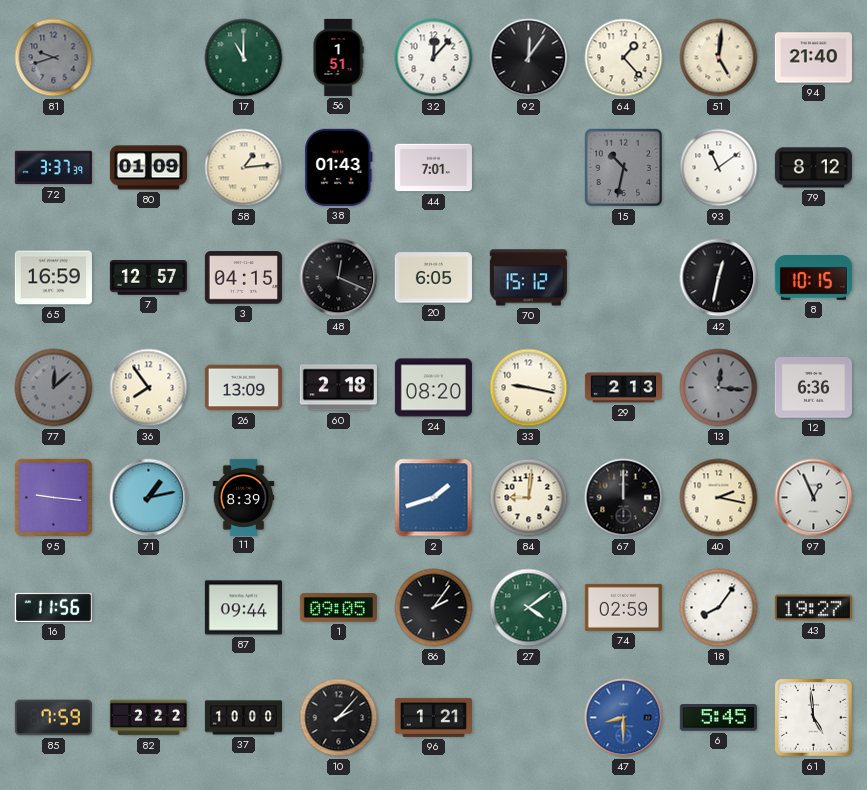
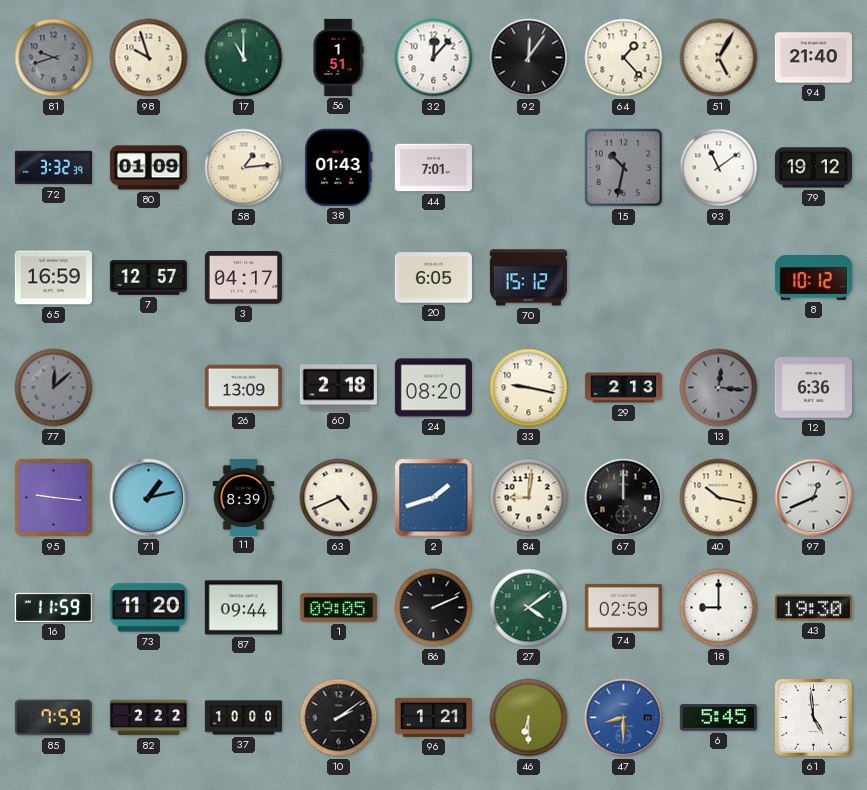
98: none -> 9:57
51: 5:01 -> 5:05
72: 3:37 -> 3:32
79: 8:12 -> 19:12
3: 04:15 -> 04:17
48: 12:19 -> none
42: 12:32 -> none
8: 10:15 -> 10:12
36: 7:54 -> none
63: none -> 4:41
40: 2:17 -> 10:17
97: 12:56 -> 12:41
16: 11:56 -> 11:59
73: none -> 11:20
86: 2:06 -> 2:11
18: 8:06 -> 9:00
43: 19:27 -> 19:30
10: 2:07 -> 2:09
46: none -> 6:30
